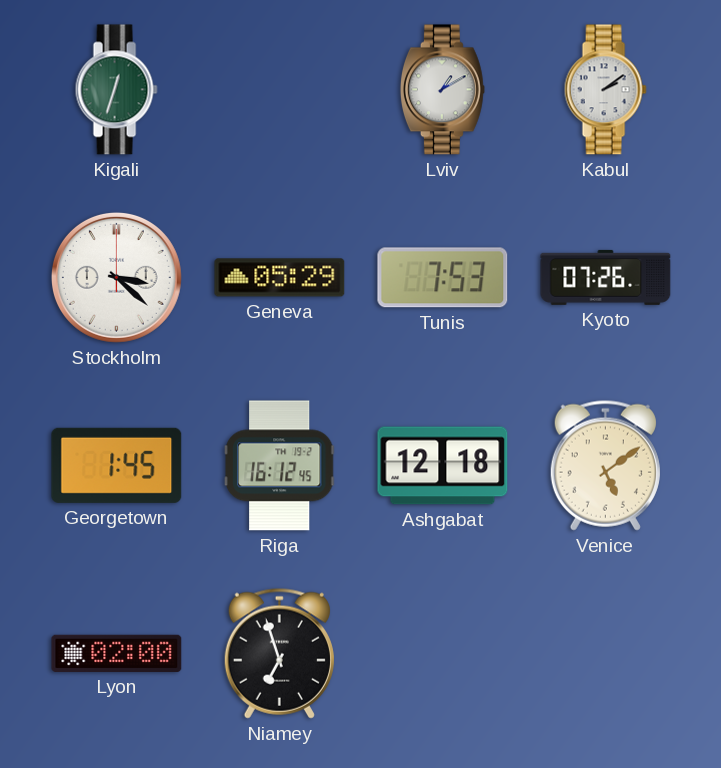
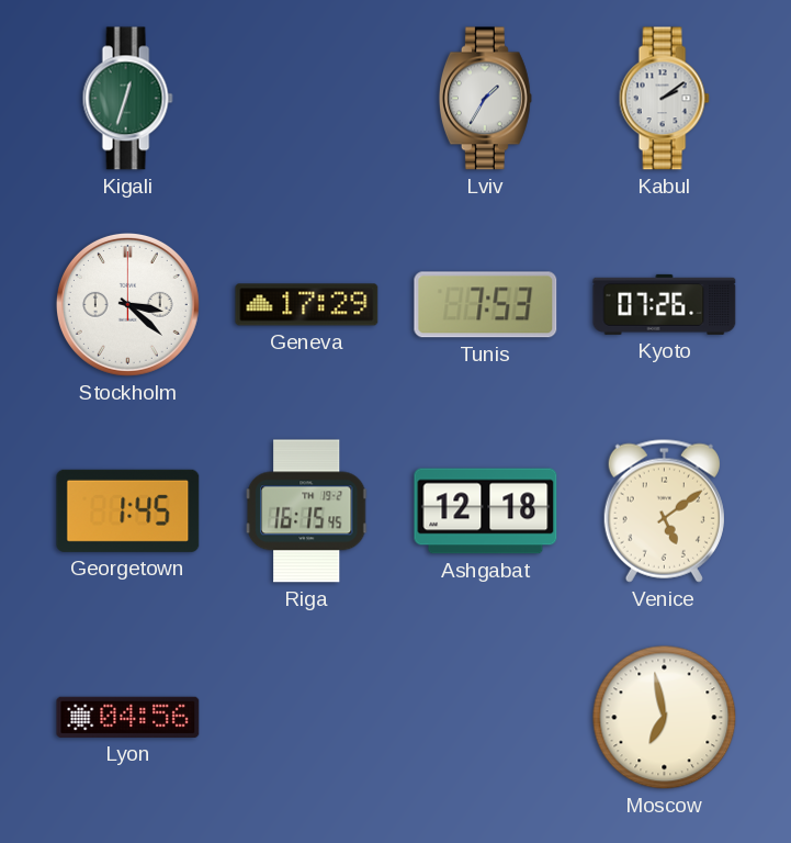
Lviv: 1:10 -> 1:35
Geneva: 05:29 -> 17:29
Riga: 16:12 -> 16:15
Lyon: 02:00 -> 04:56
Niamey: 6:57 -> none
Moscow: none -> 6:58
